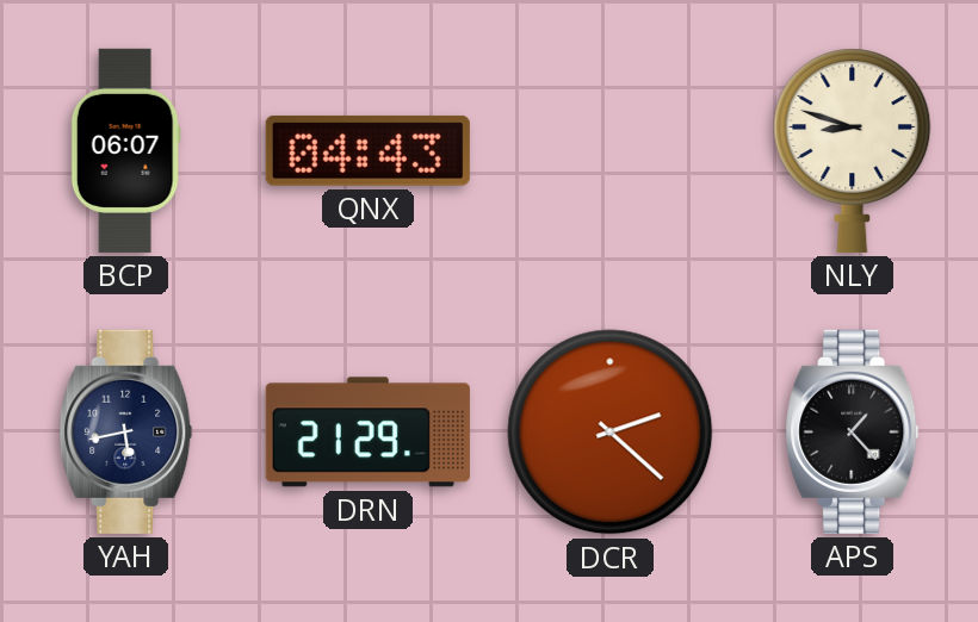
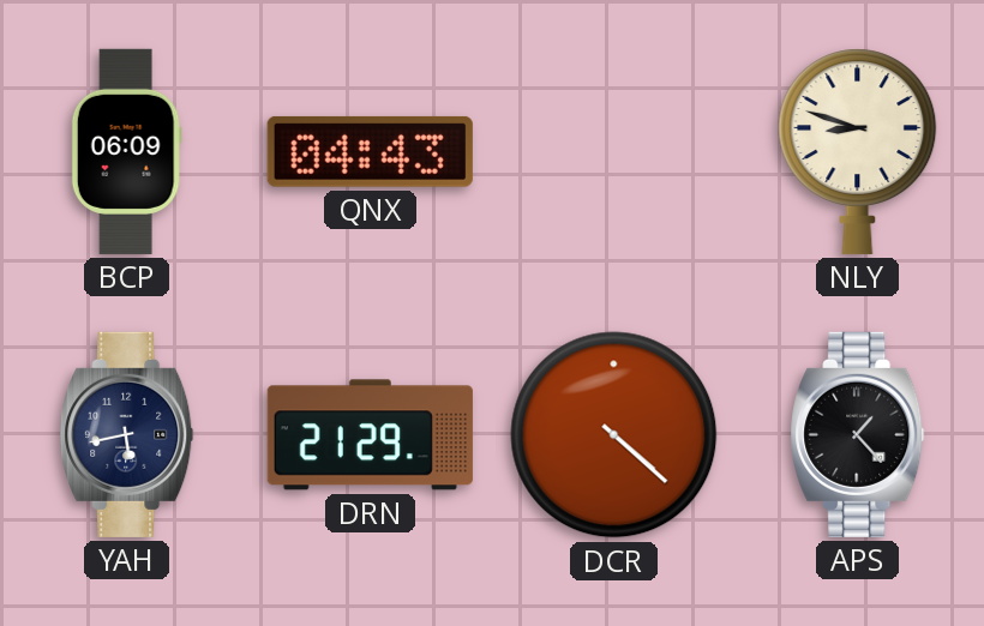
BCP: 06:07 -> 06:09
DCR: 2:22 -> 4:22
